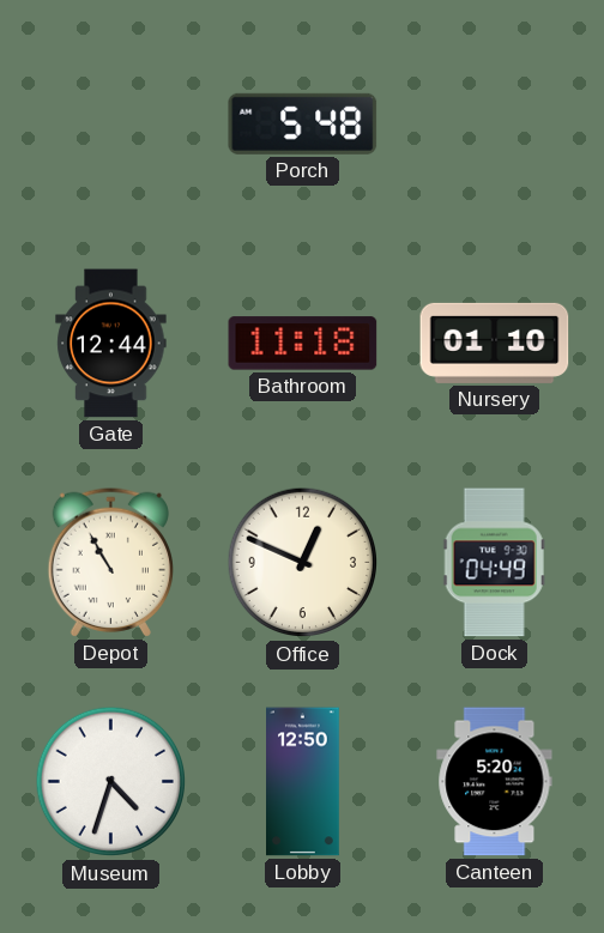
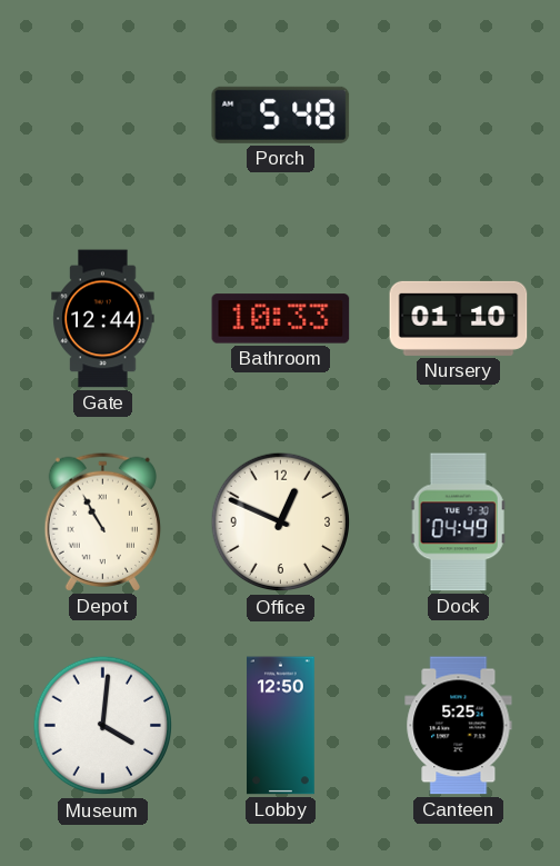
Bathroom: 11:18 -> 10:33
Museum: 4:33 -> 4:01
Canteen: 5:20 -> 5:25
